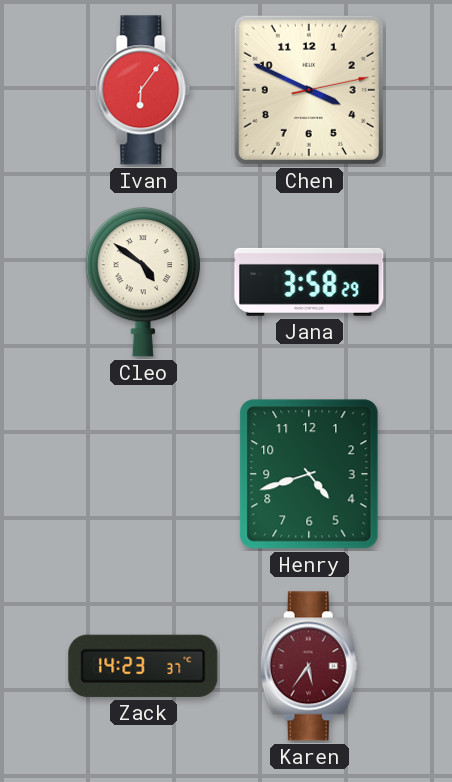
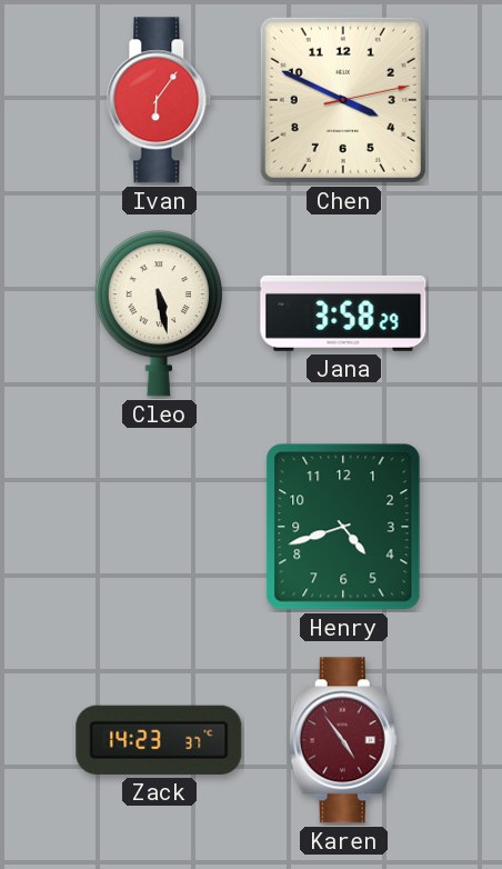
Cleo: 4:51 -> 5:28
Karen: 5:36 -> 4:54
